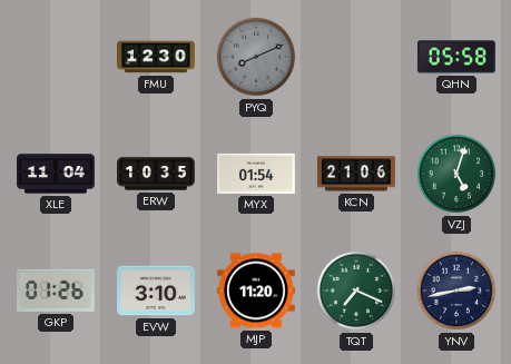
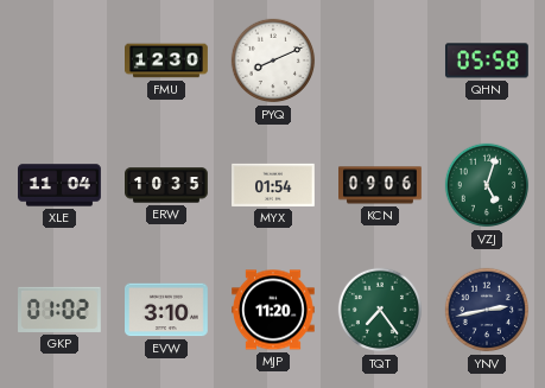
PYQ dial: grey -> white
KCN: 21:06 -> 09:06
GKP: 01:26 -> 01:02
TQT: 7:19 -> 7:24
